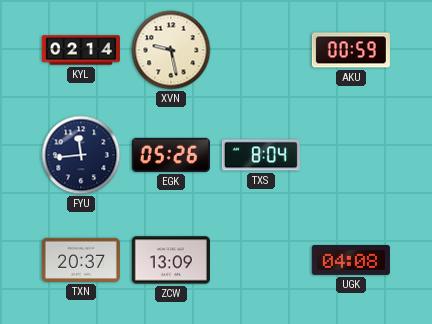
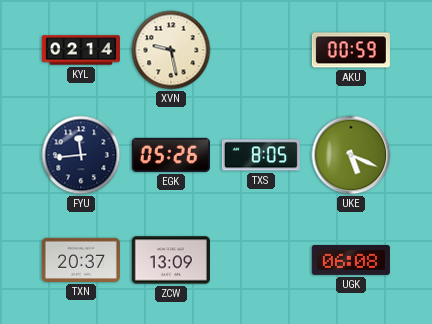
TXS: 8:04 -> 8:05
UKE: none -> 5:19
UGK: 04:08 -> 06:08
